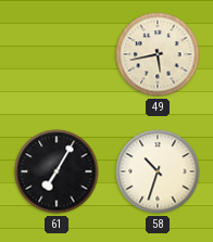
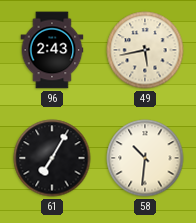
96: none -> 2:43
58: 10:33 -> 10:31
